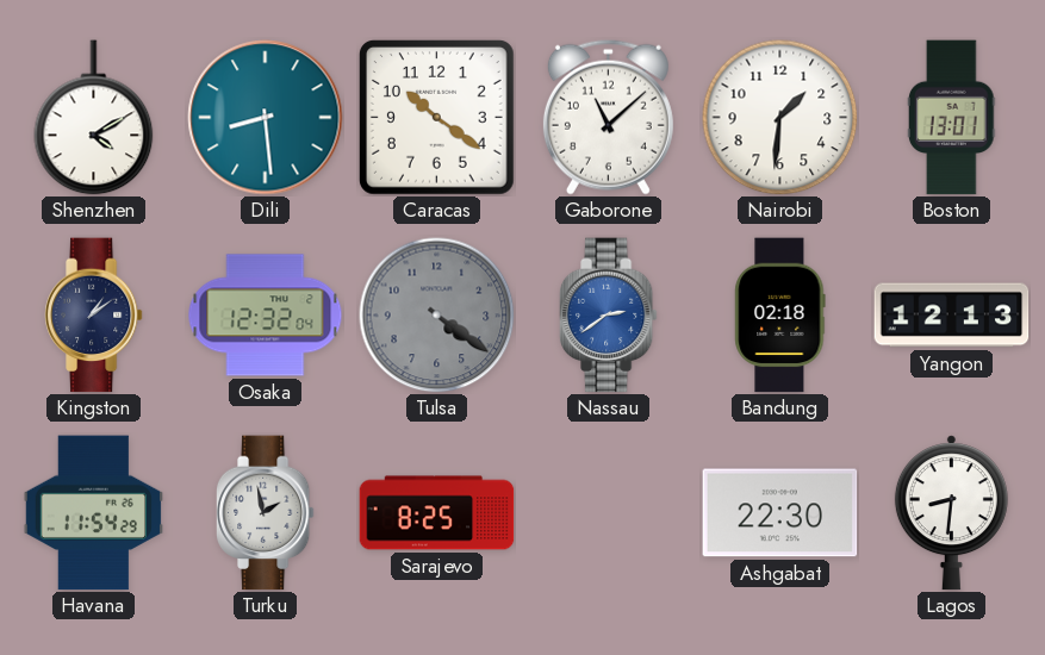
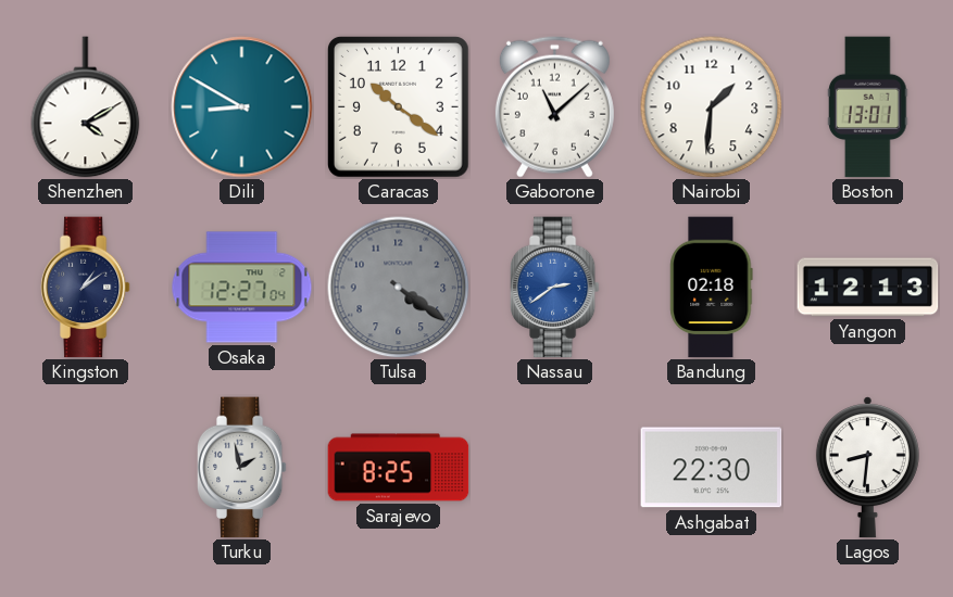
Dili: 8:29 -> 8:50
Osaka: 12:32 -> 12:27
Havana: 11:54 -> none
